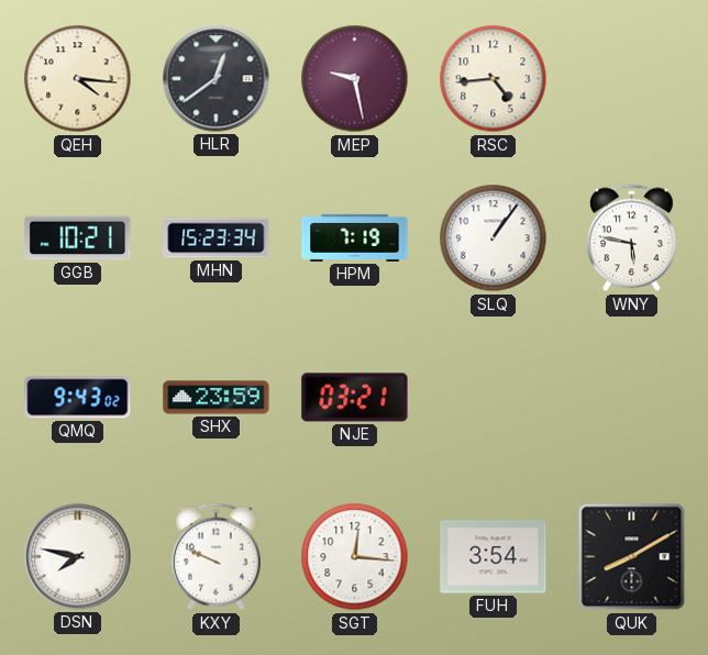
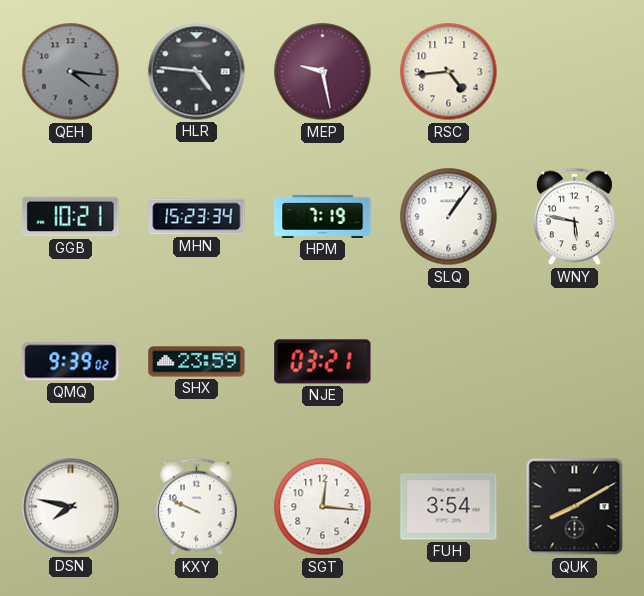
QEH dial: cream -> grey
HLR: 12:39 -> 4:46
QMQ: 9:43 -> 9:39
